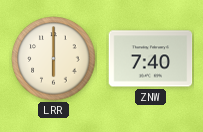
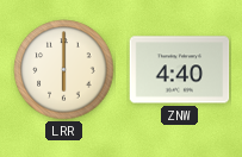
ZNW: 7:40 -> 4:40
